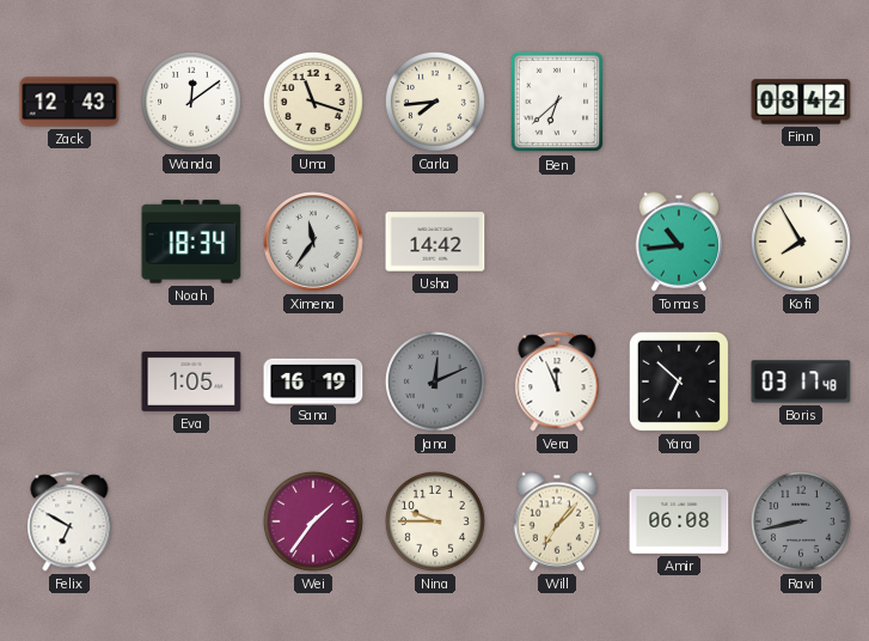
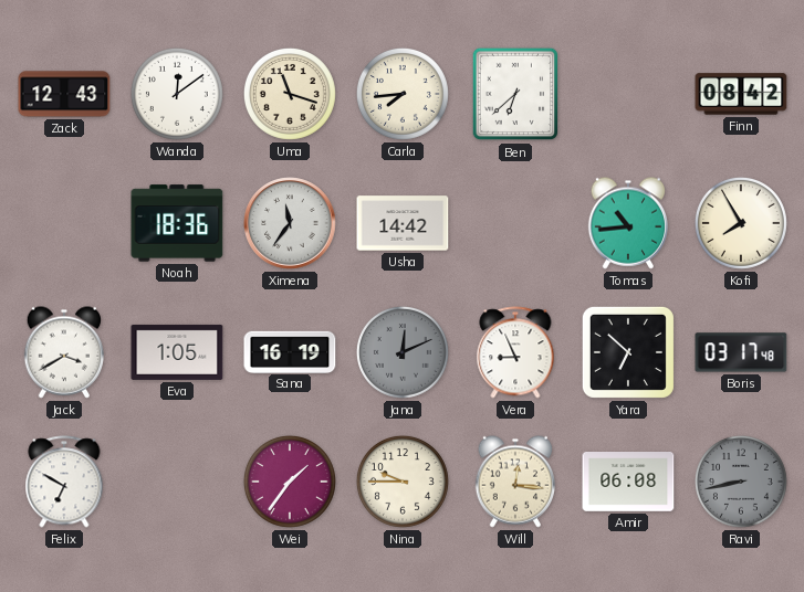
Noah: 18:34 -> 18:36
Jack: none -> 3:40
Vera: 11:56 -> 8:56
Will: 7:07 -> 12:16
